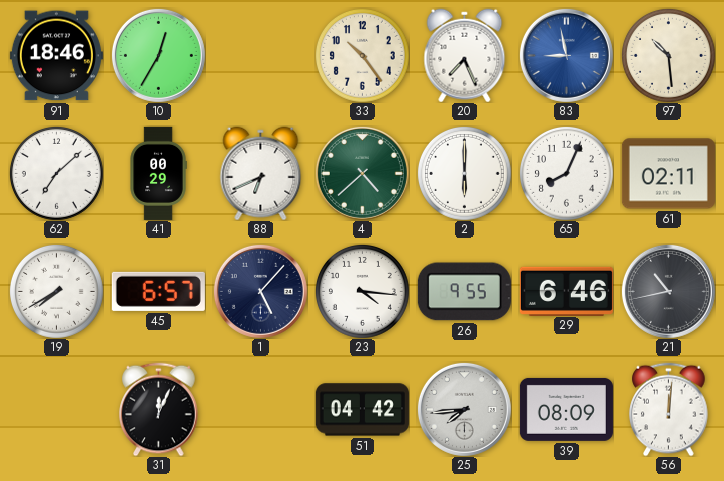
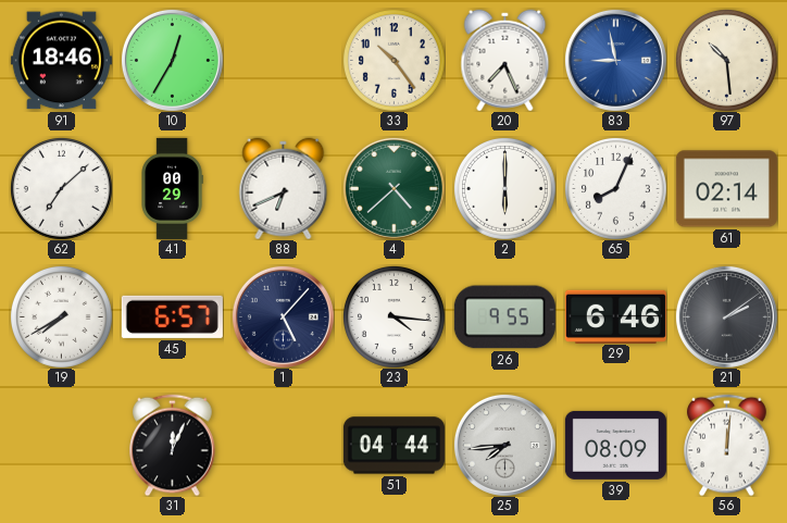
61: 02:11 -> 02:14
21: 10:43 -> 2:09
51: 04:42 -> 04:44
